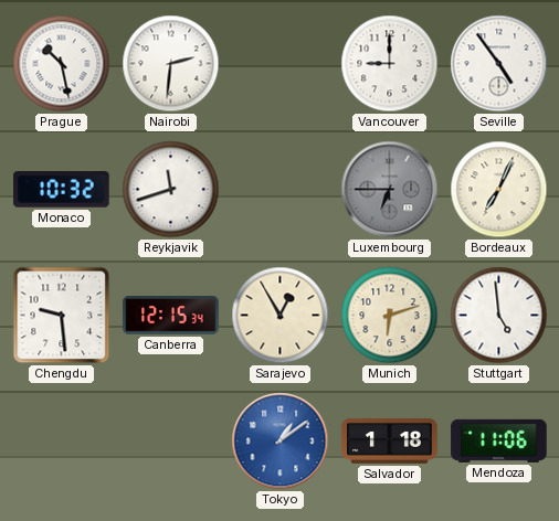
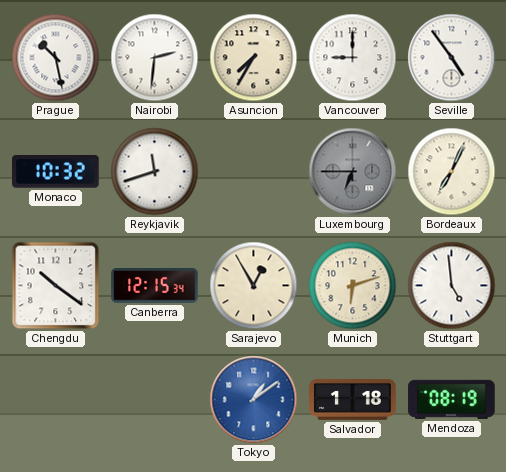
Asuncion: none -> 7:35
Chengdu: 9:29 -> 10:21
Mendoza: 11:06 -> 08:19
